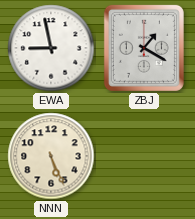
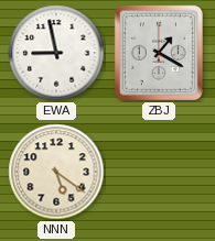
NNN: 5:26 -> 5:21
